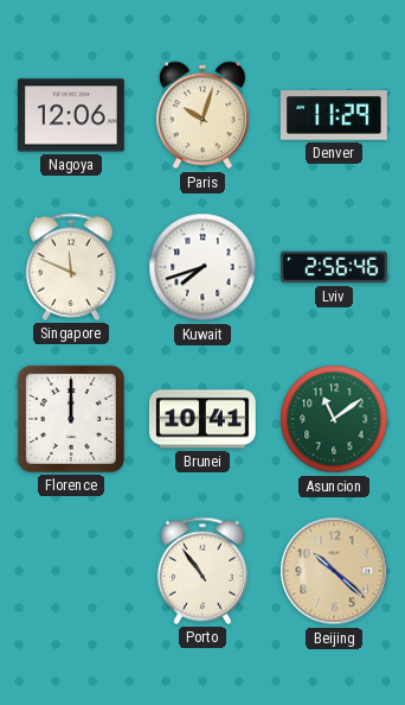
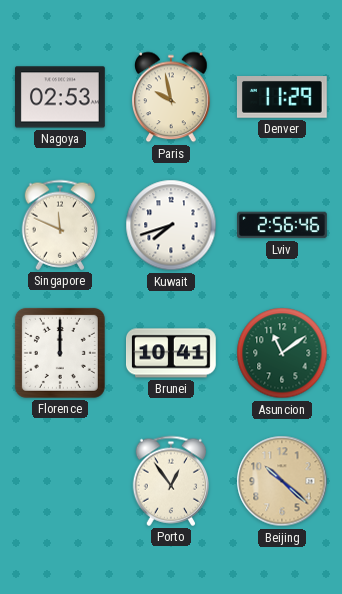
Nagoya: 12:06 -> 02:53
Paris: 10:03 -> 9:58
Porto: 10:54 -> 12:54
